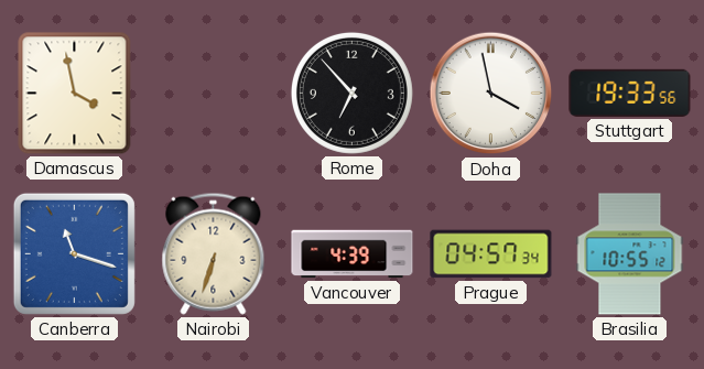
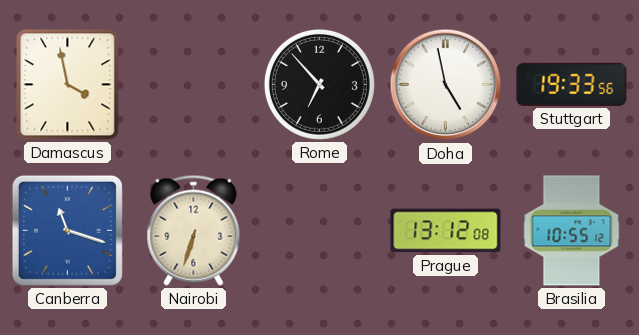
Doha: 3:58 -> 4:58
Vancouver: 4:39 -> none
Prague: 04:57 -> 13:12
